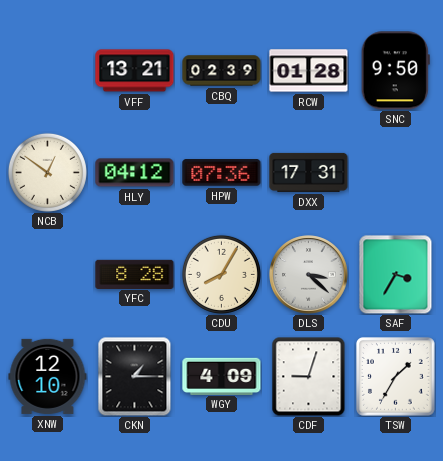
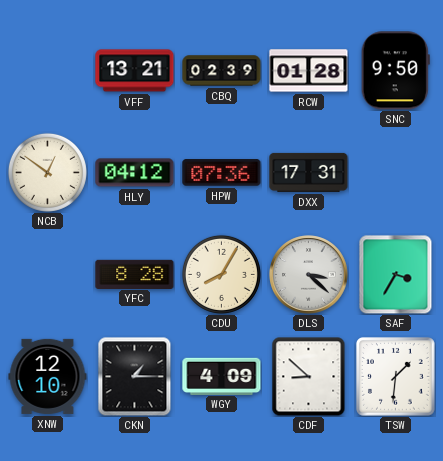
CDF: 9:03 -> 8:52
TSW: 1:35 -> 1:31
